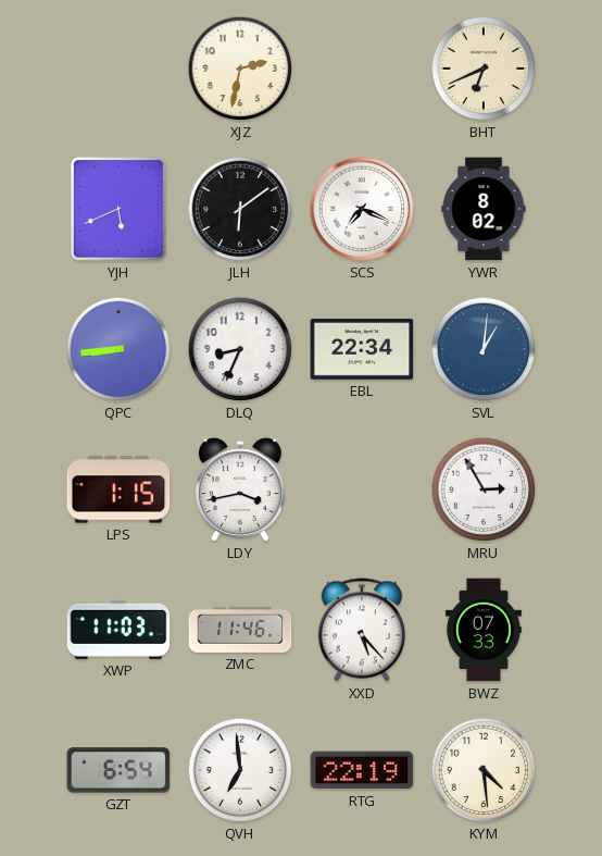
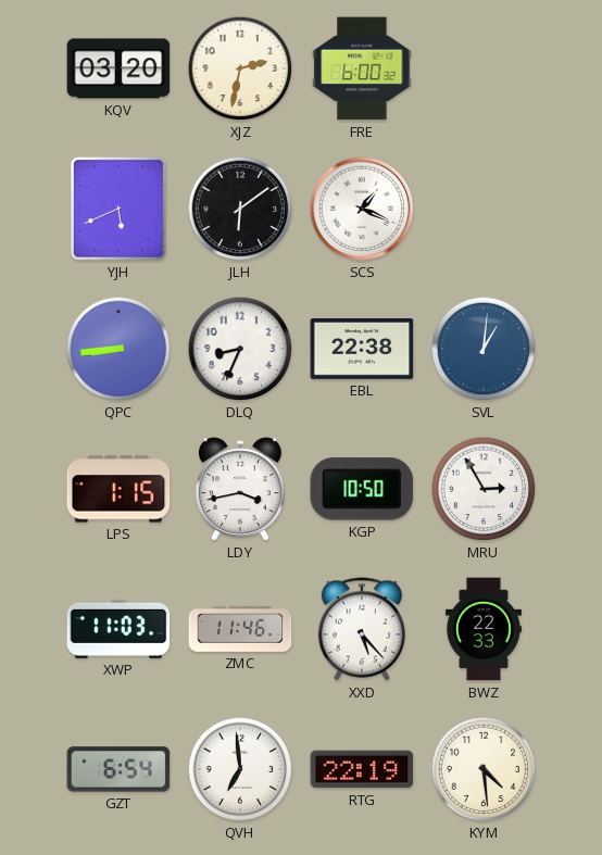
KQV: none -> 03:20
FRE: none -> 6:00
BHT: 6:41 -> none
SCS: 7:19 -> 1:19
YWR: 8:02 -> none
EBL: 22:34 -> 22:38
KGP: none -> 10:50
BWZ: 07:33 -> 22:33
